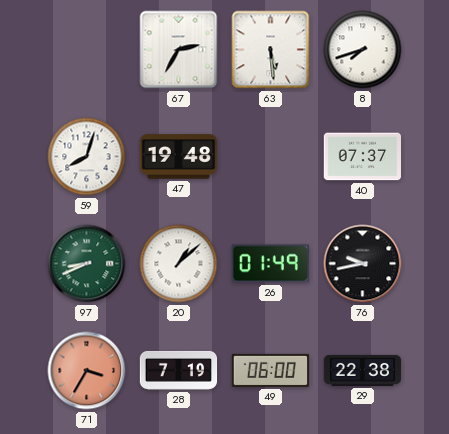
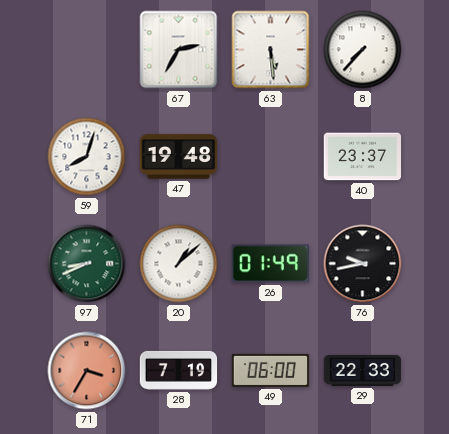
8: 7:42 -> 7:37
40: 07:37 -> 23:37
29: 22:38 -> 22:33
